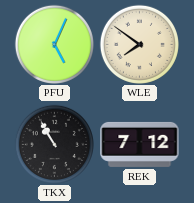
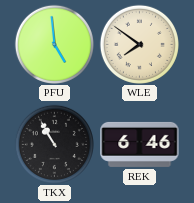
PFU: 5:04 -> 4:59
REK: 7:12 -> 6:46
